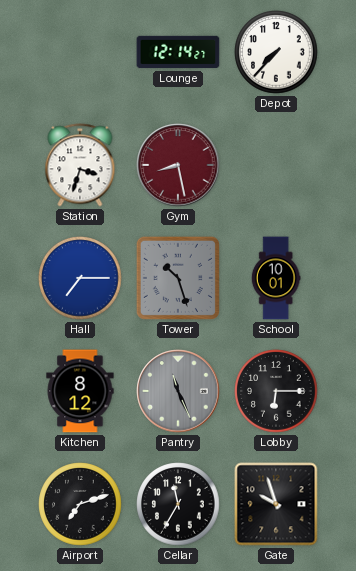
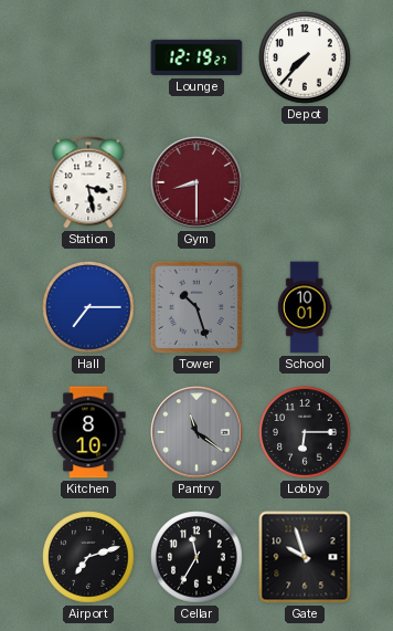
Lounge: 12:14 -> 12:19
Station: 3:33 -> 3:28
Gym: 8:28 -> 8:30
Kitchen: 8:12 -> 8:10
Pantry: 11:26 -> 11:21
